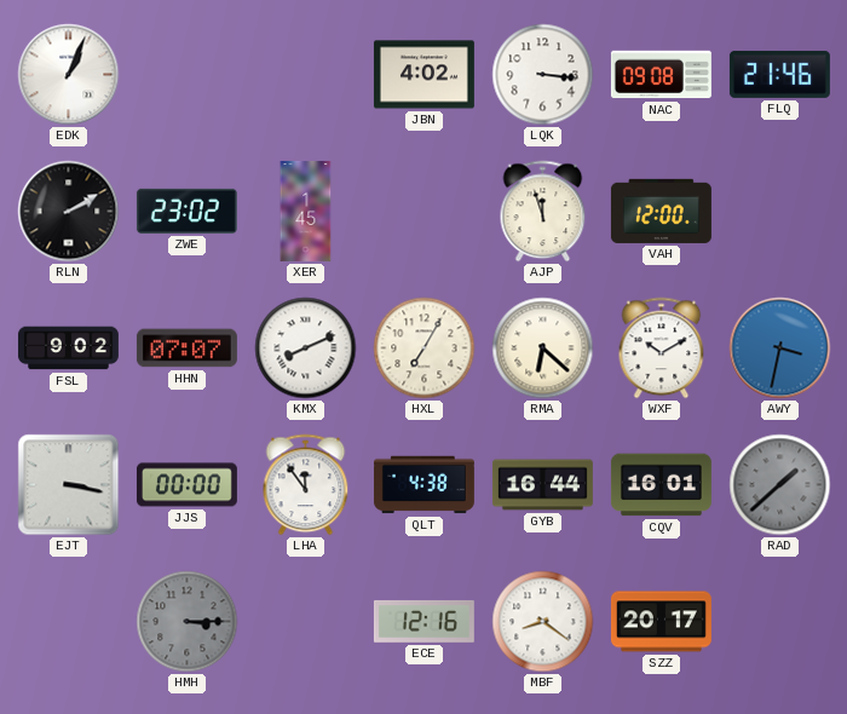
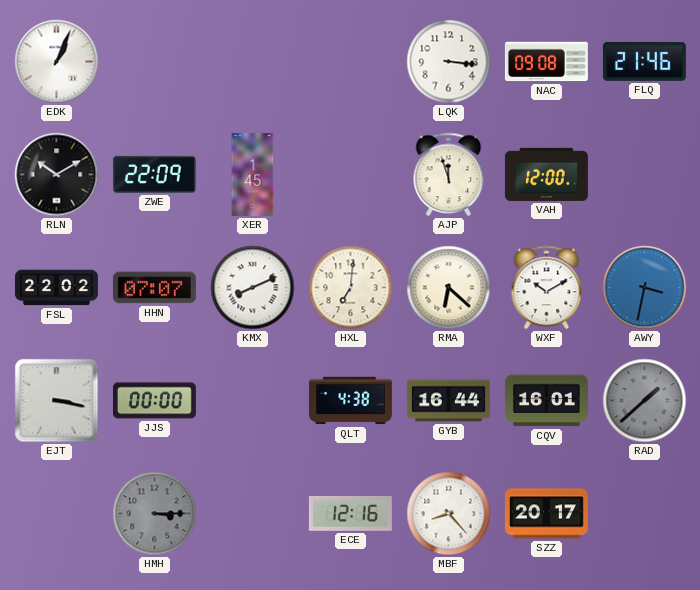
JBN: 4:02 -> none
RLN: 2:10 -> 10:10
ZWE: 23:02 -> 22:09
FSL: 9:02 -> 22:02
HXL: 7:05 -> 7:01
LHA: 11:54 -> none
MBF: 8:21 -> 8:23
